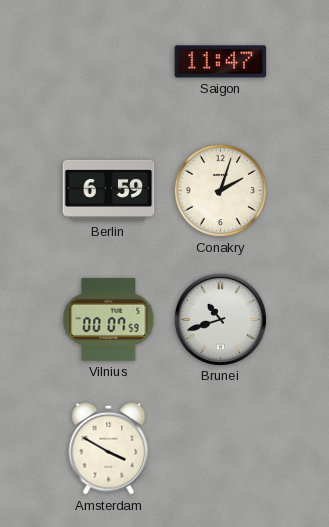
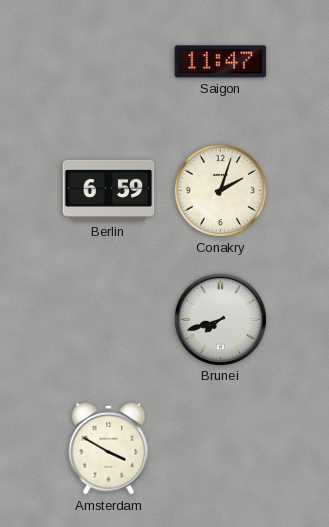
Vilnius: 00:07 -> none
Brunei: 10:42 -> 7:42
